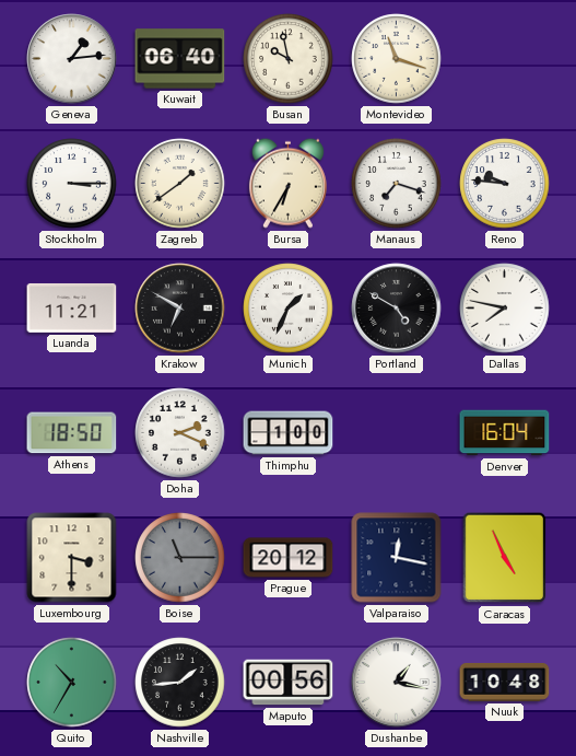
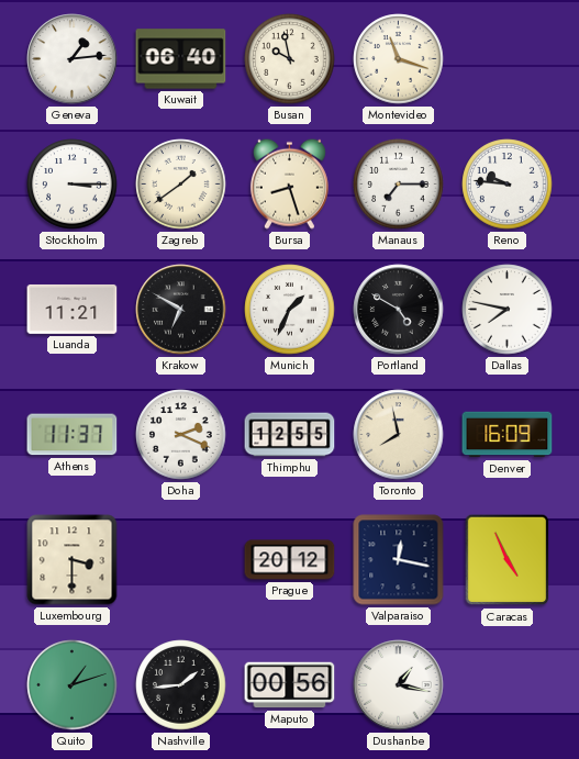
Bursa: 6:35 -> 8:27
Manaus: 7:18 -> 7:15
Athens: 18:50 -> 11:37
Thimphu: 1:00 -> 12:55
Toronto: none -> 7:58
Denver: 16:04 -> 16:09
Boise: 11:15 -> none
Quito: 10:35 -> 1:12
Nuuk: 10:48 -> none
